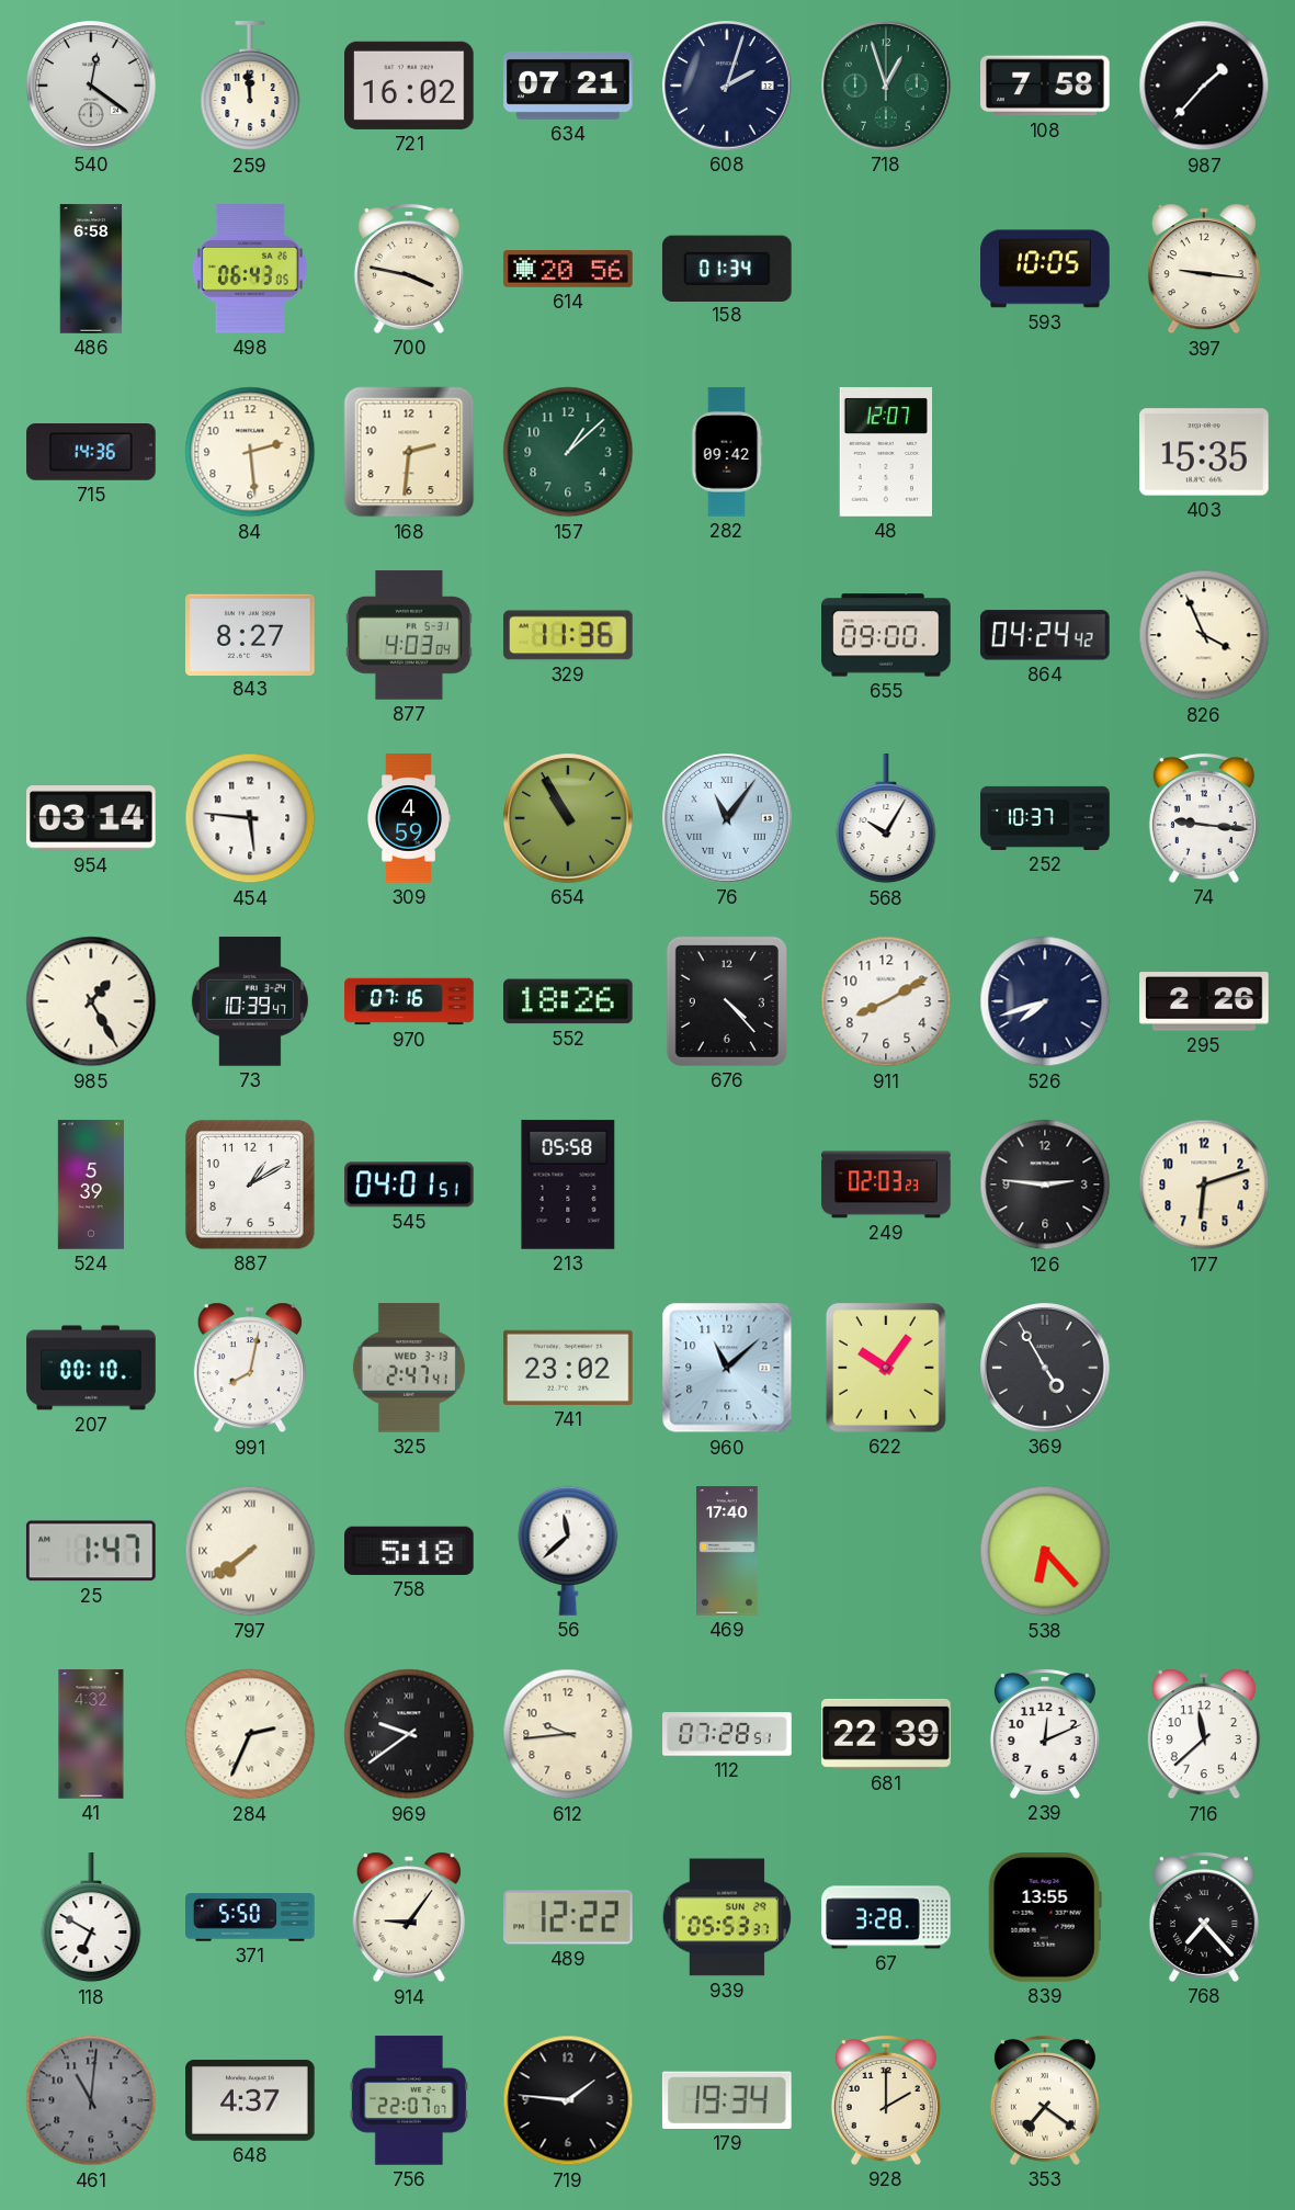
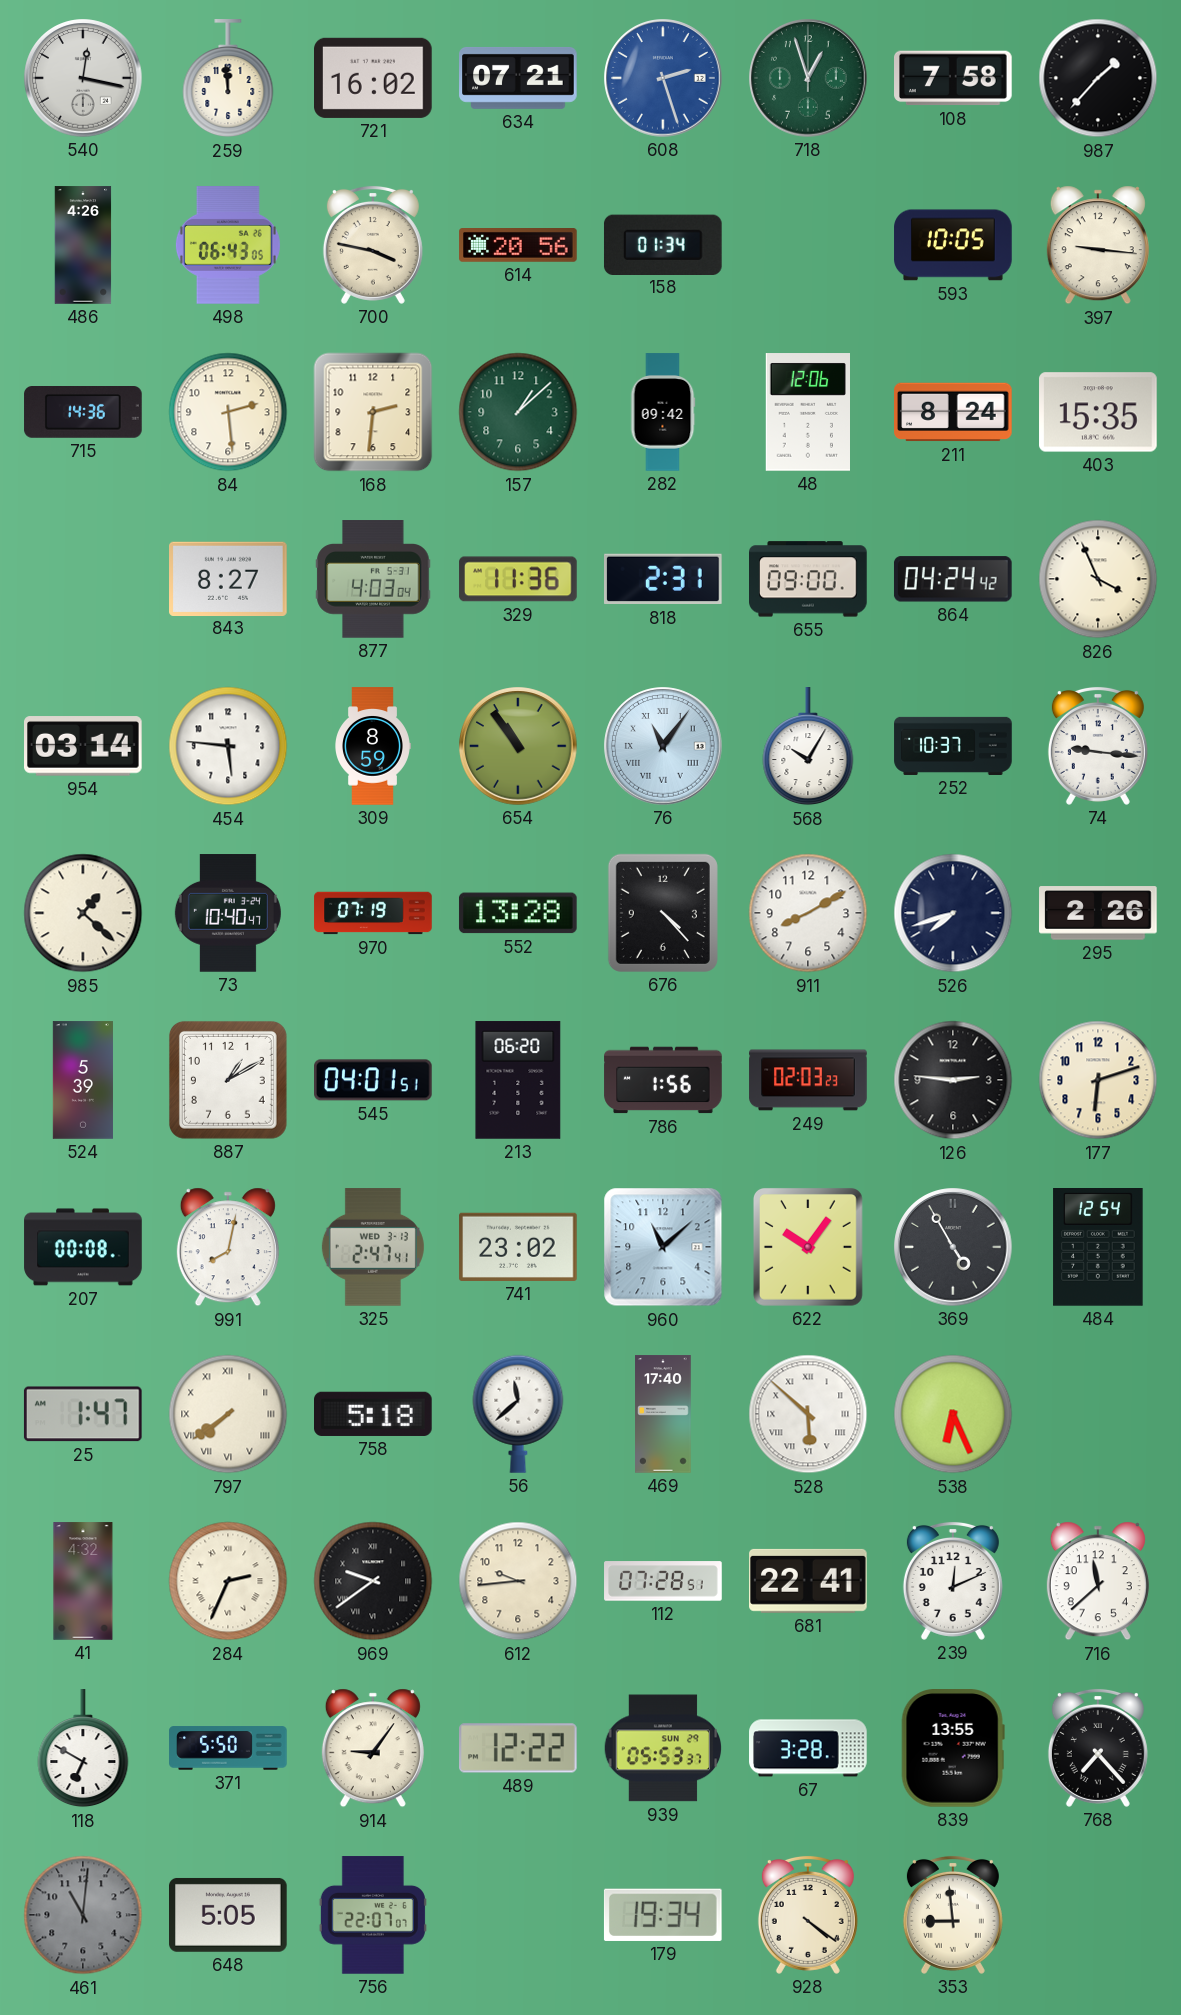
540: 12:21 -> 12:17
608: 2:03 -> 2:27
608 dial: navy -> blue
486: 6:58 -> 4:26
48: 12:07 -> 12:06
211: none -> 8:24
818: none -> 2:31
309: 4:59 -> 8:59
654: 10:55 -> 10:54
985: 1:25 -> 1:22
73: 10:39 -> 10:40
970: 07:16 -> 07:19
552: 18:26 -> 13:28
213: 05:58 -> 06:20
786: none -> 1:56
207: 00:10 -> 00:08
484: none -> 12:54
528: none -> 5:52
538: 6:23 -> 6:26
681: 22:39 -> 22:41
648: 4:37 -> 5:05
719: 1:46 -> none
928: 2:00 -> 4:21
353: 7:21 -> 8:59
